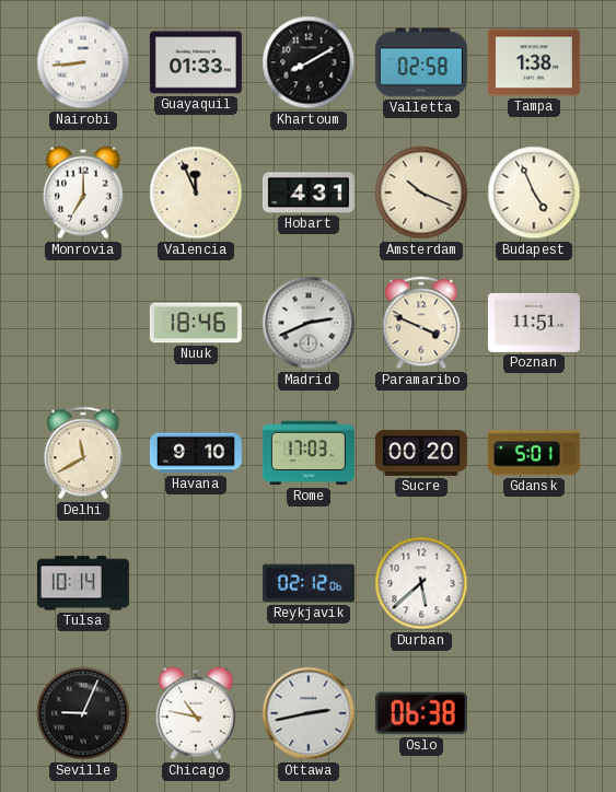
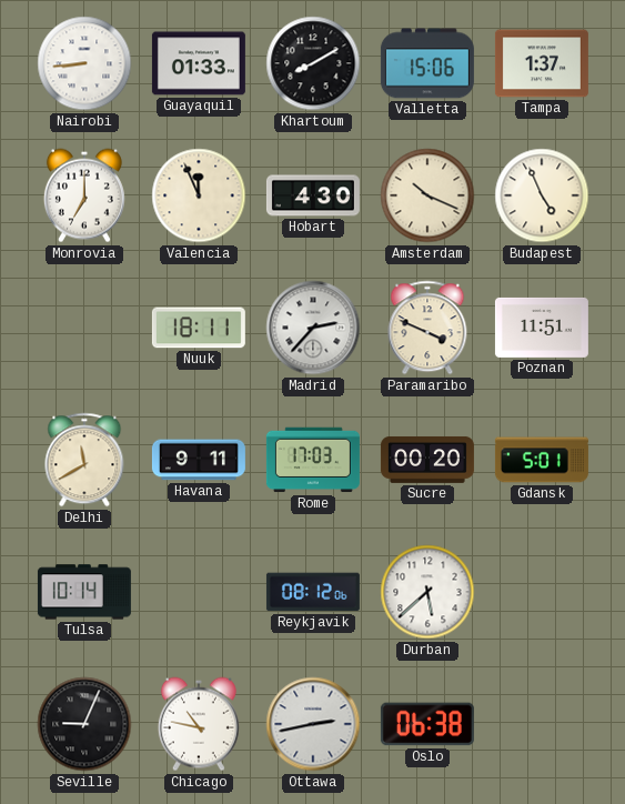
Valletta: 02:58 -> 15:06
Tampa: 1:38 -> 1:37
Hobart: 4:31 -> 4:30
Nuuk: 18:46 -> 18:11
Madrid: 2:41 -> 2:37
Havana: 9:10 -> 9:11
Reykjavik: 02:12 -> 08:12
